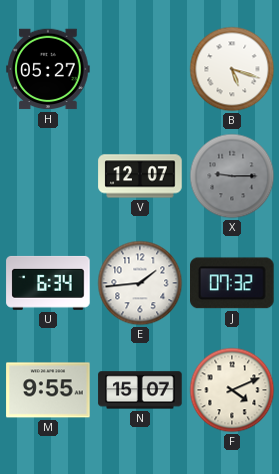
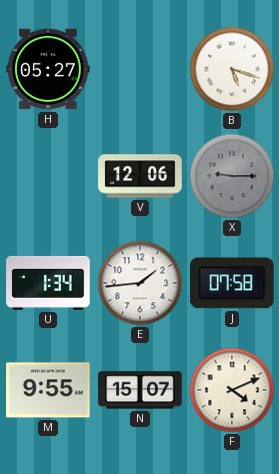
V: 12:07 -> 12:06
U: 6:34 -> 1:34
J: 07:32 -> 07:58
